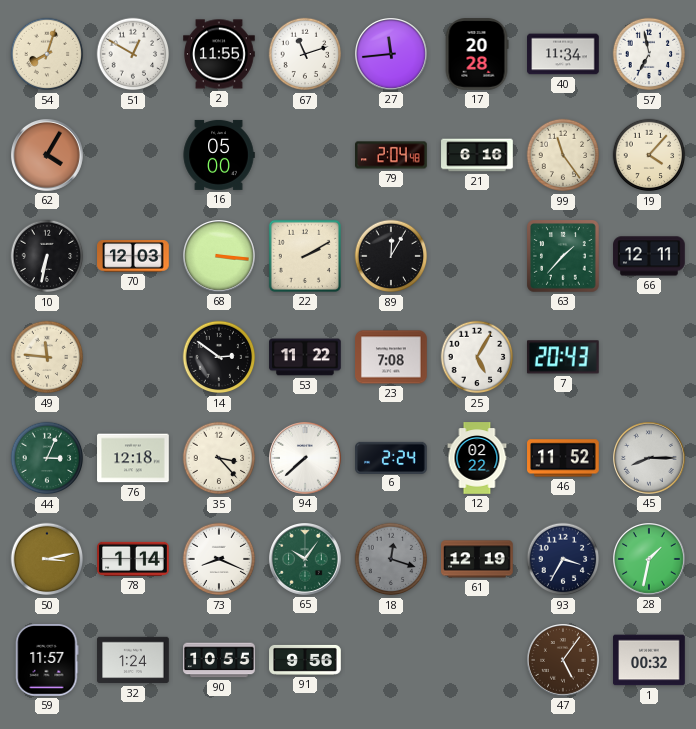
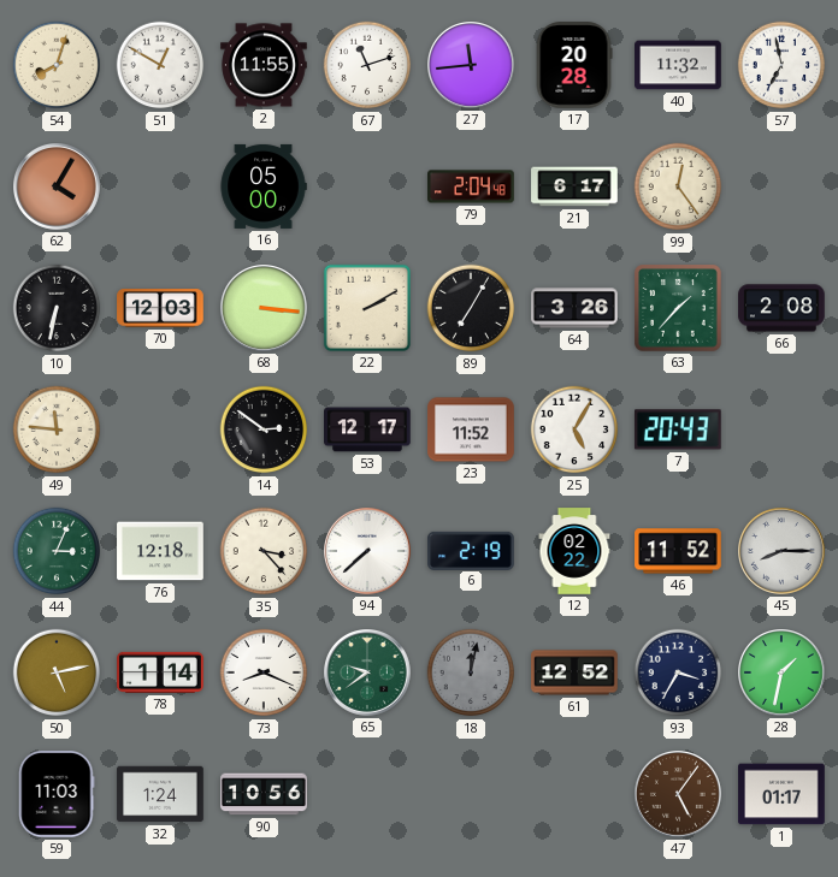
40: 11:34 -> 11:32
21: 6:16 -> 6:17
99: 11:24 -> 12:24
19: 4:07 -> none
89: 12:05 -> 7:05
64: none -> 3:26
66: 12:11 -> 2:08
53: 11:22 -> 12:17
23: 7:08 -> 11:52
6: 2:24 -> 2:19
50: 3:13 -> 5:13
65: 10:06 -> 9:39
18: 12:18 -> 12:02
61: 12:19 -> 12:52
59: 11:57 -> 11:03
90: 10:55 -> 10:56
91: 9:56 -> none
1: 00:32 -> 01:17
